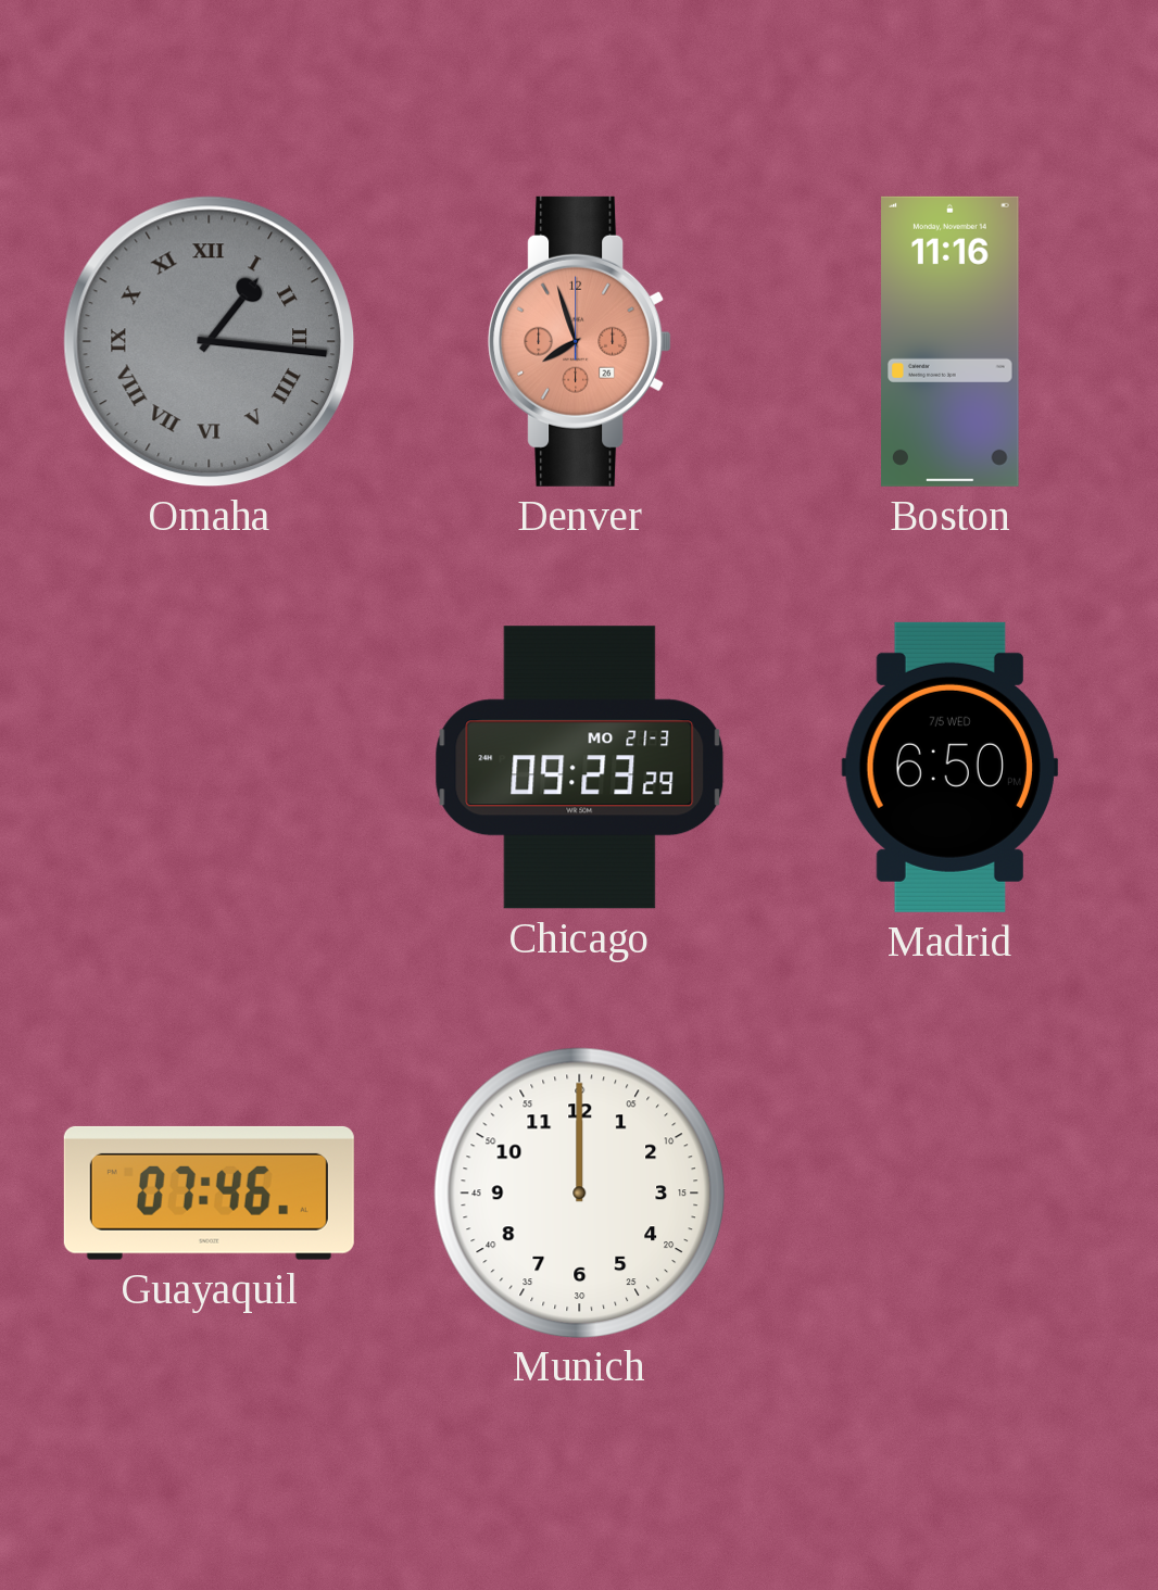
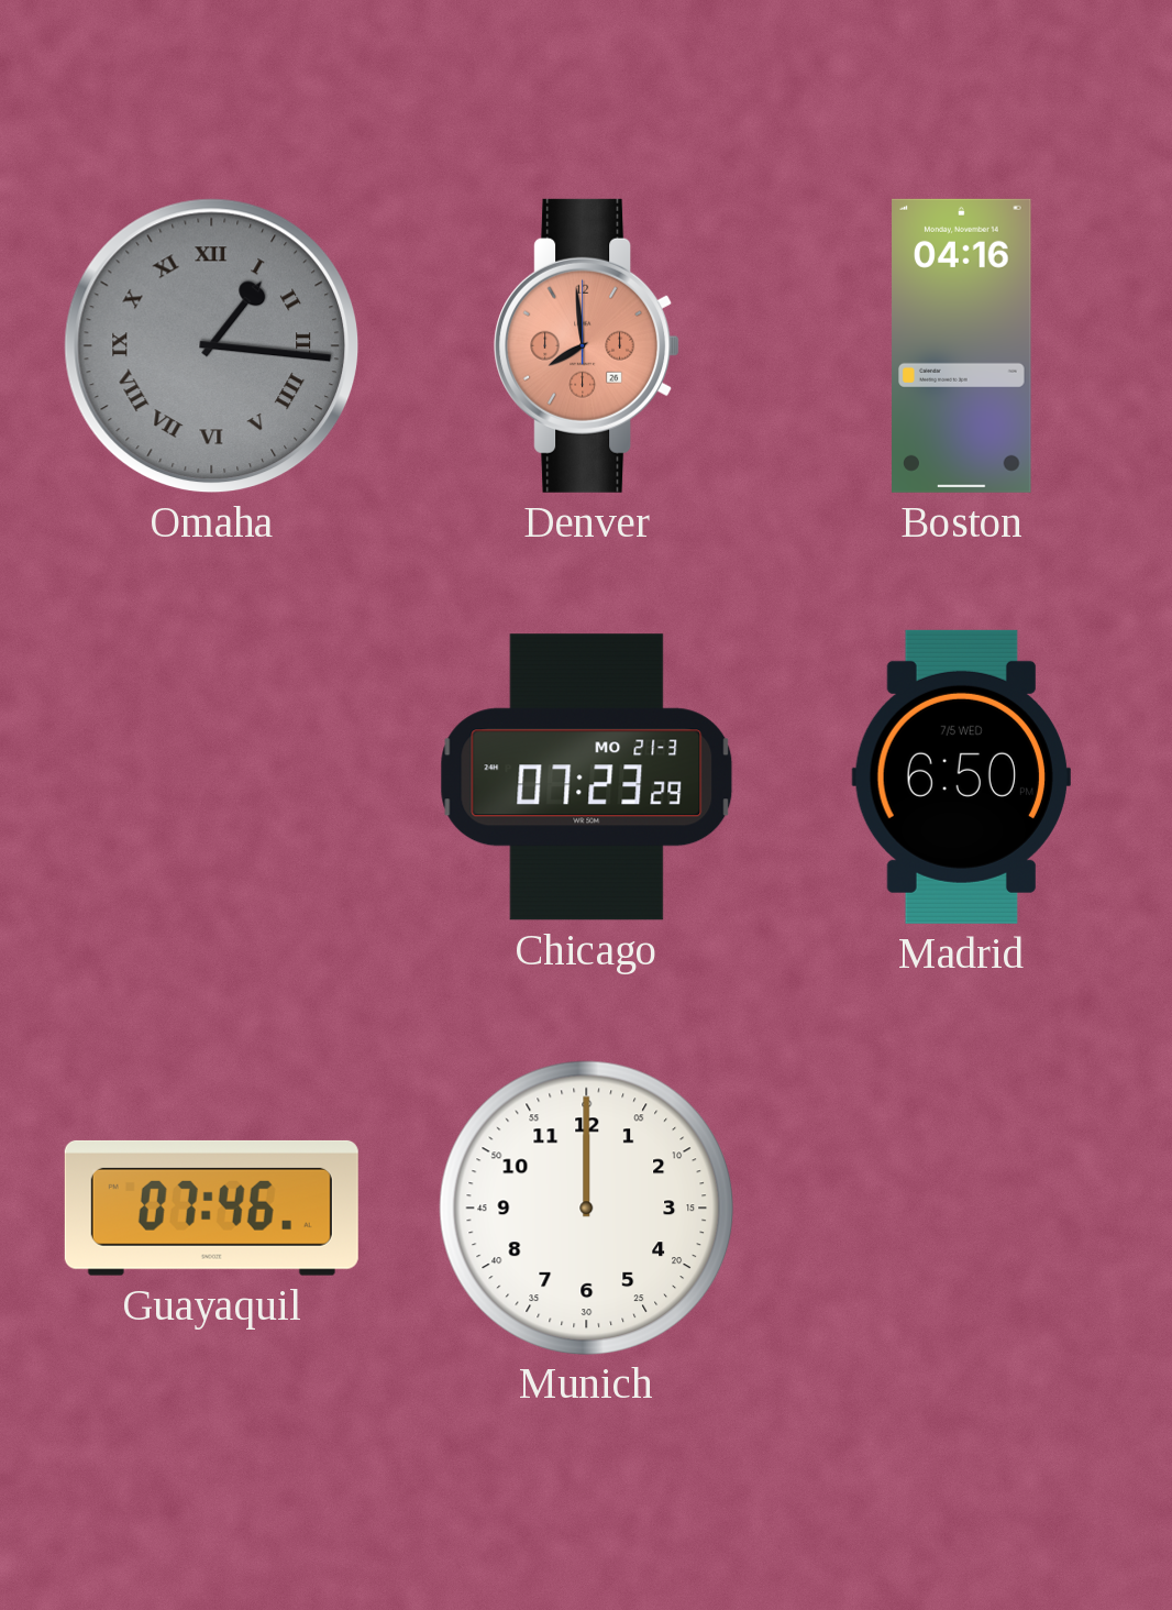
Denver: 7:57 -> 7:59
Boston: 11:16 -> 04:16
Chicago: 09:23 -> 07:23
